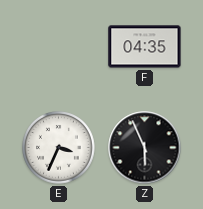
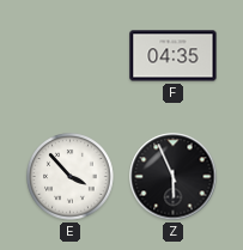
E: 3:34 -> 3:53
